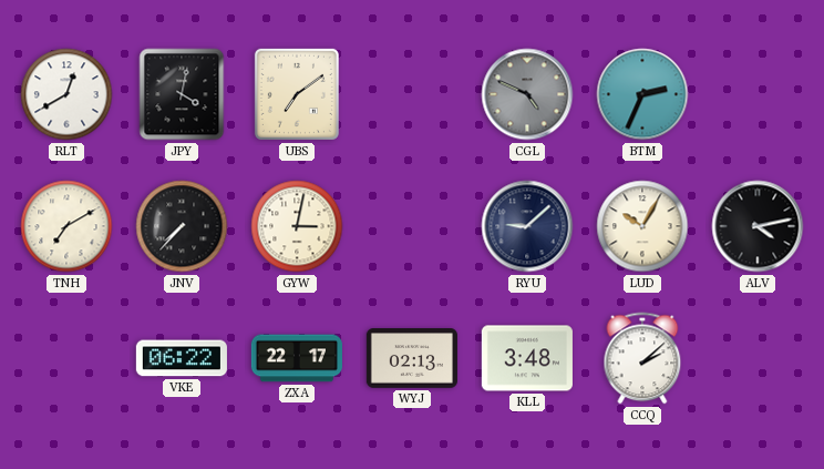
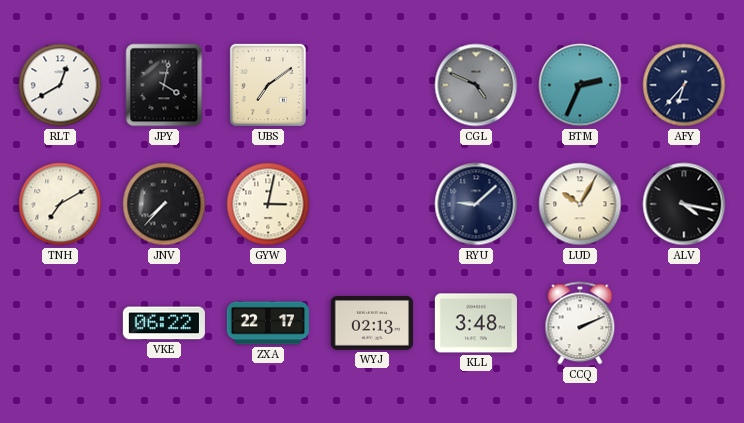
AFY: none -> 6:37
ALV: 4:13 -> 4:17
CCQ: 2:08 -> 2:11
